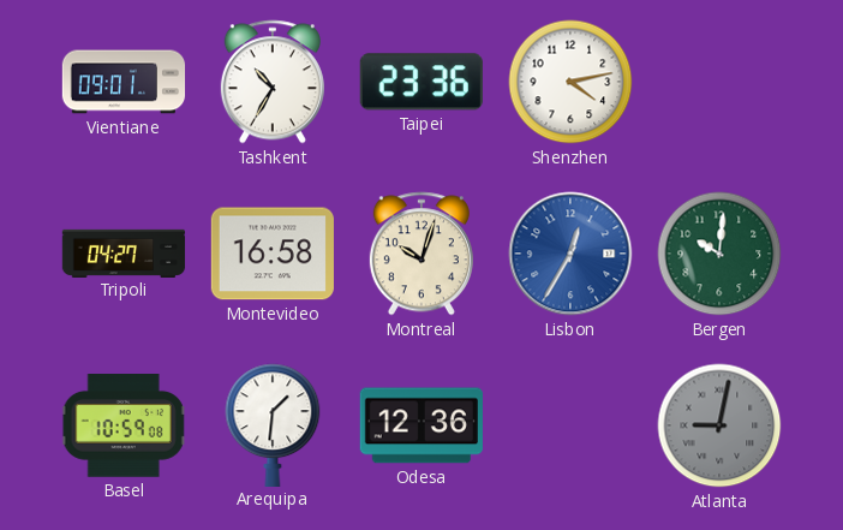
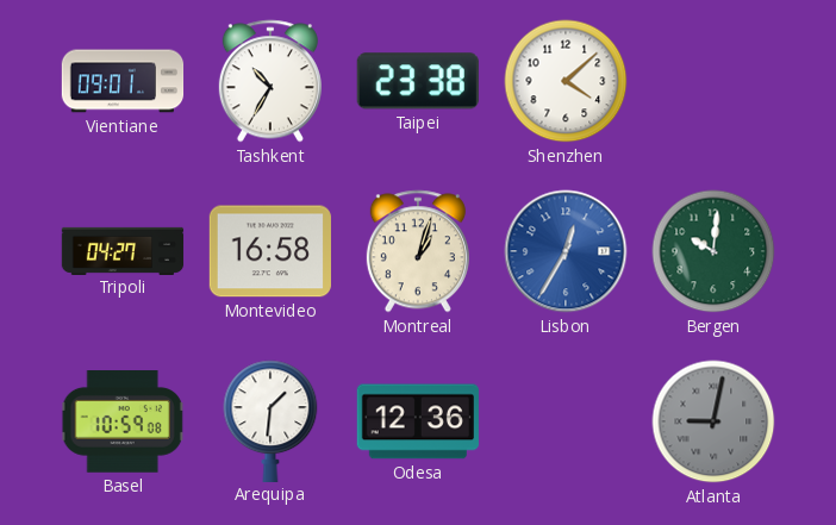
Taipei: 23:36 -> 23:38
Shenzhen: 4:13 -> 4:08
Montreal: 10:03 -> 1:03
